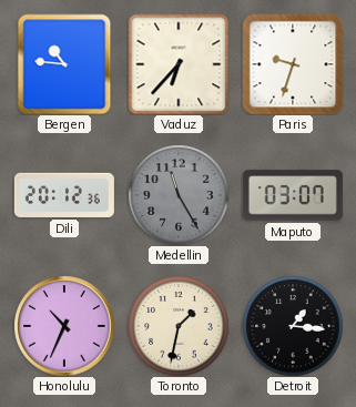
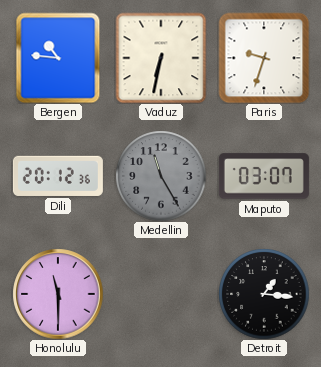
Vaduz: 6:37 -> 6:32
Honolulu: 10:34 -> 11:30
Toronto: 1:32 -> none
